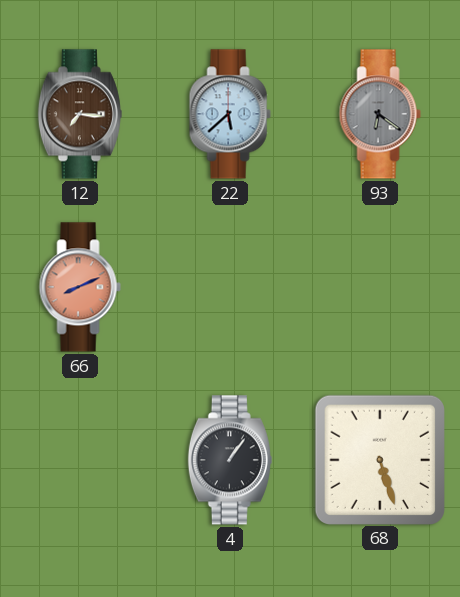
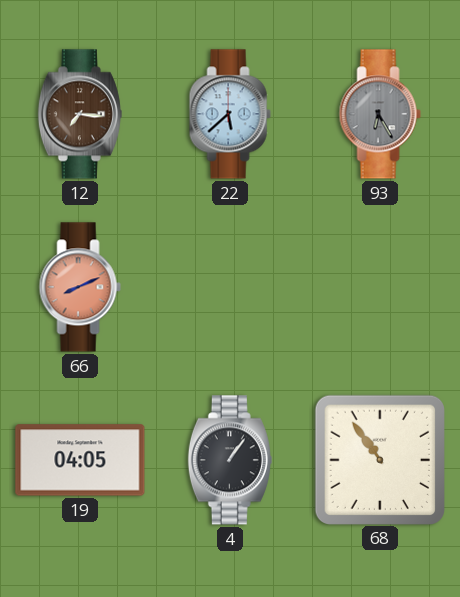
93: 6:21 -> 6:25
19: none -> 04:05
68: 5:27 -> 10:54
